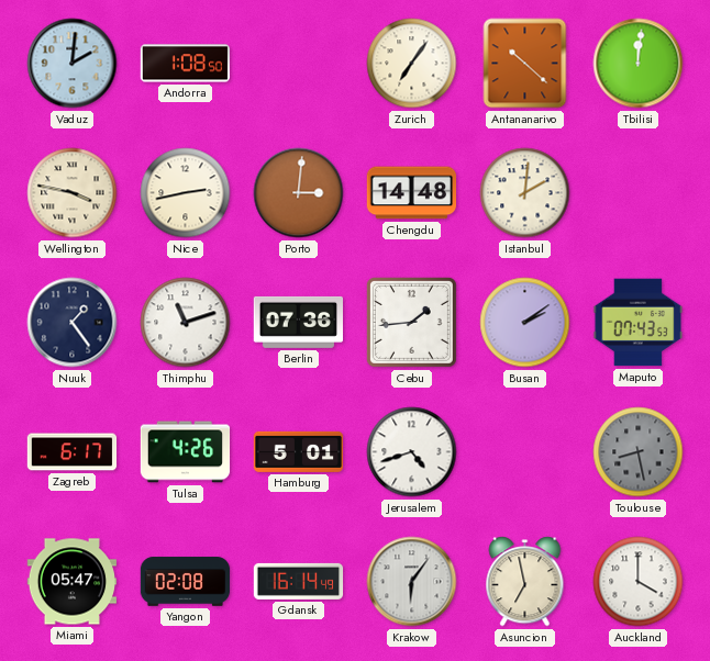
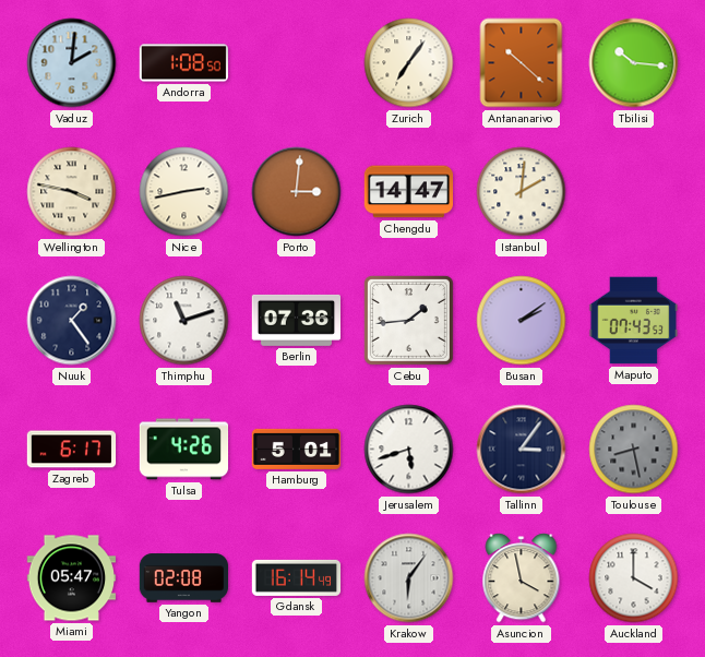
Tbilisi: 12:01 -> 10:16
Chengdu: 14:48 -> 14:47
Jerusalem: 4:42 -> 5:42
Tallinn: none -> 3:06
Asuncion: 6:58 -> 3:58
